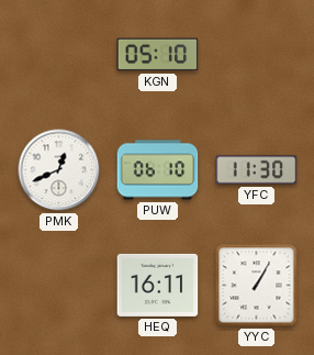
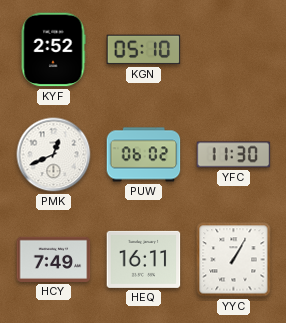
KYF: none -> 2:52
PUW: 06:10 -> 06:02
HCY: none -> 7:49
